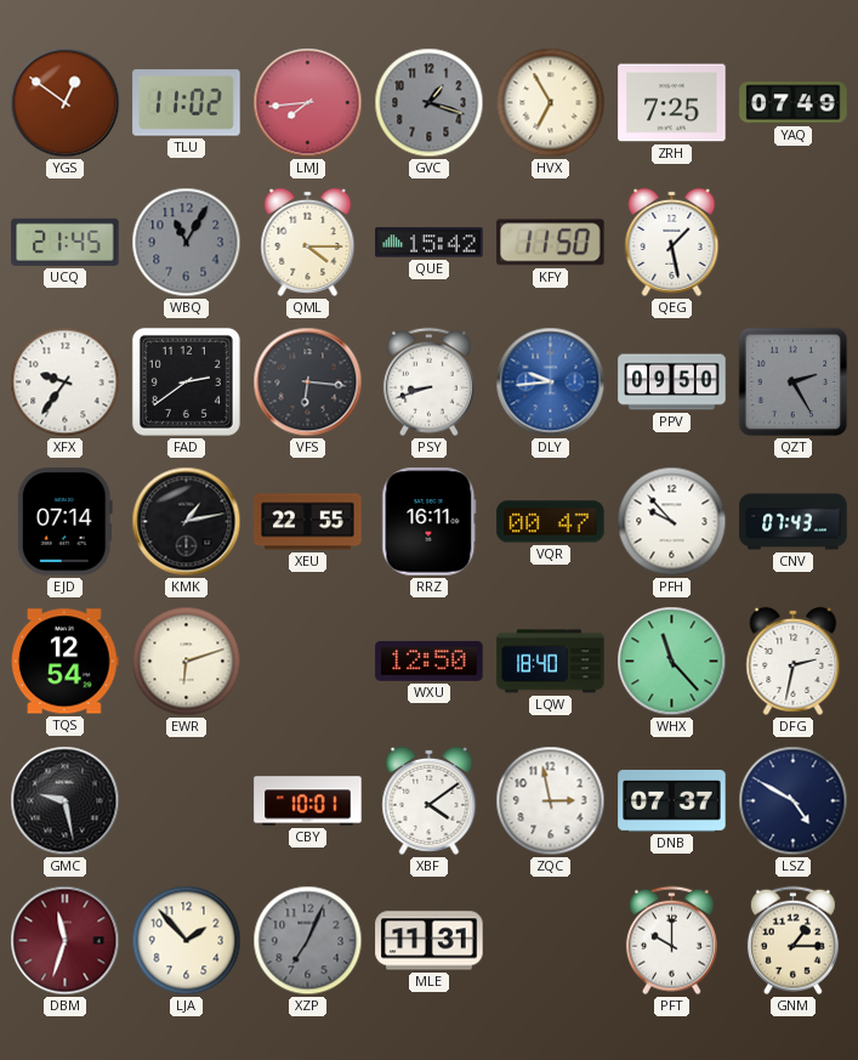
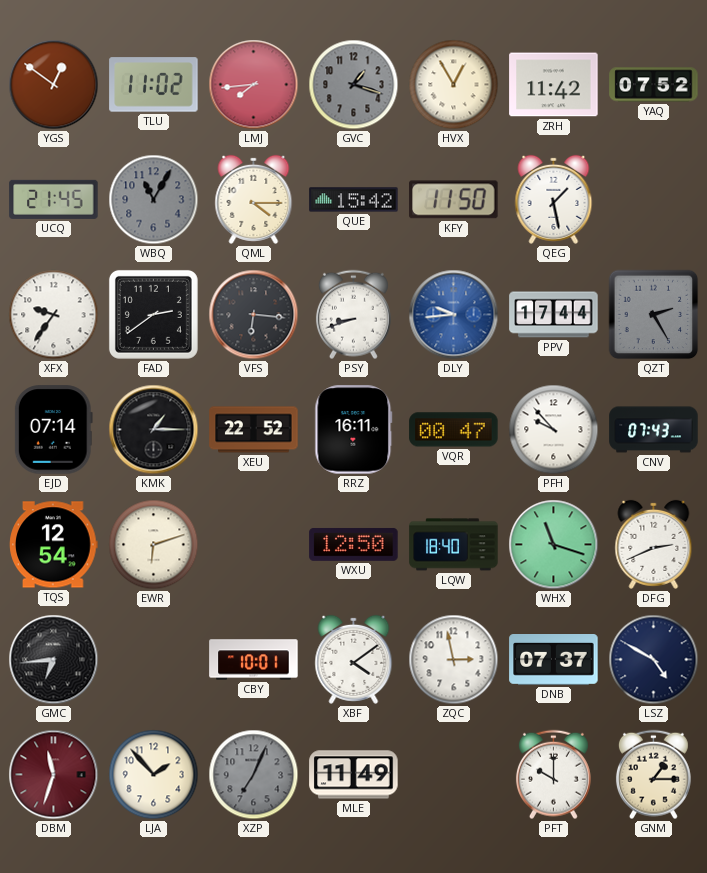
HVX: 6:55 -> 12:55
ZRH: 7:25 -> 11:42
YAQ: 07:49 -> 07:52
PPV: 09:50 -> 17:44
KMK: 1:13 -> 1:15
XEU: 22:55 -> 22:52
WHX: 11:23 -> 11:18
DFG: 2:32 -> 2:41
GMC: 9:28 -> 6:44
MLE: 11:31 -> 11:49
